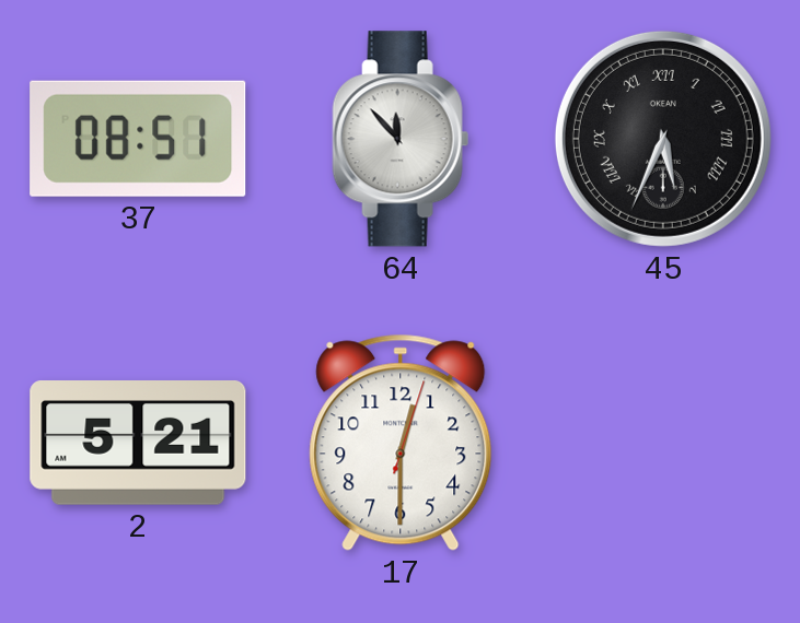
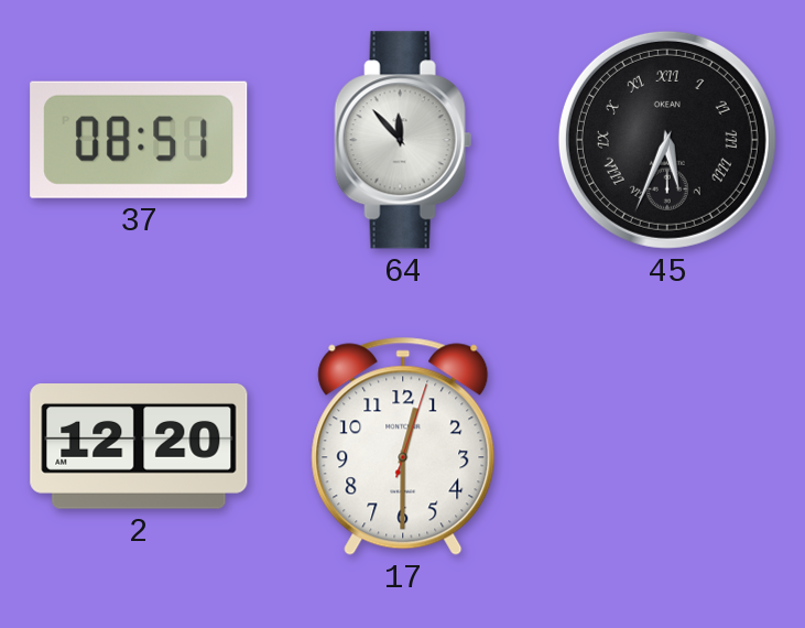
2: 5:21 -> 12:20
